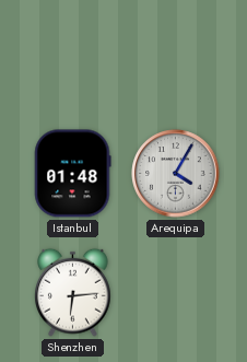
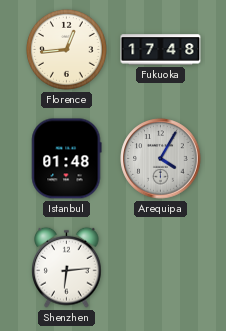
Florence: none -> 12:44
Fukuoka: none -> 17:48
